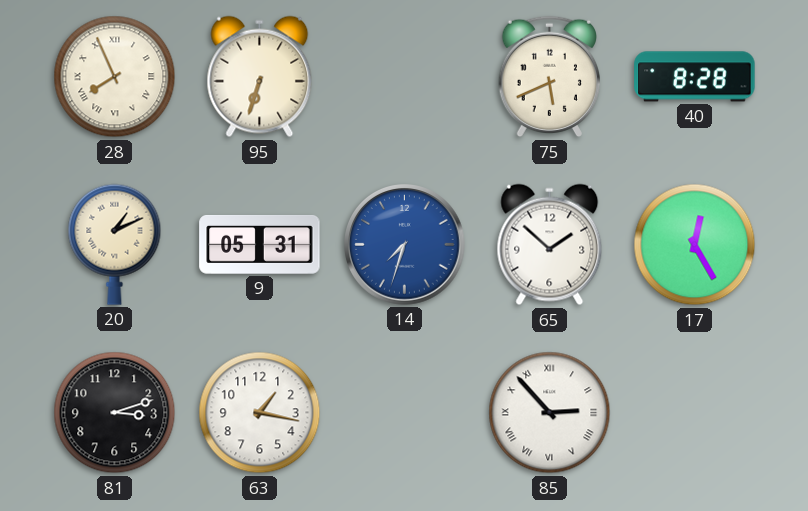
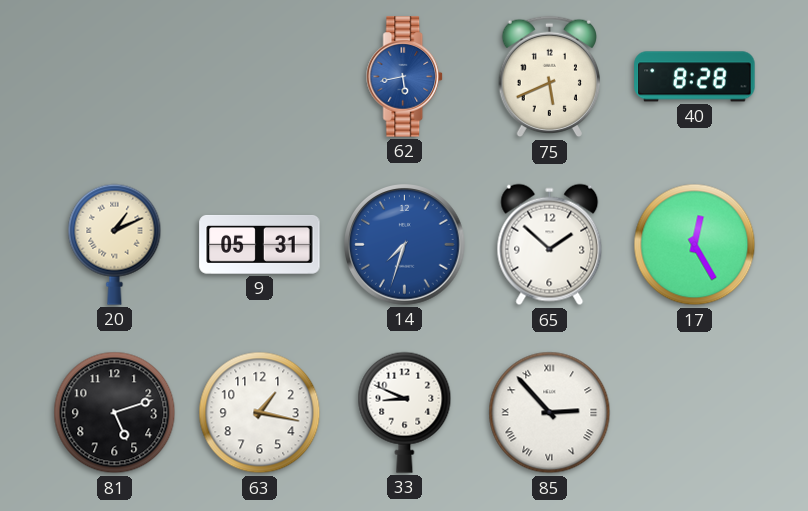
28: 7:56 -> none
95: 6:33 -> none
62: none -> 5:43
81: 3:12 -> 5:12
33: none -> 8:49
